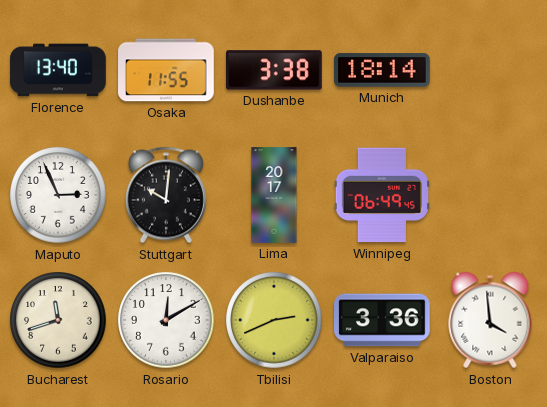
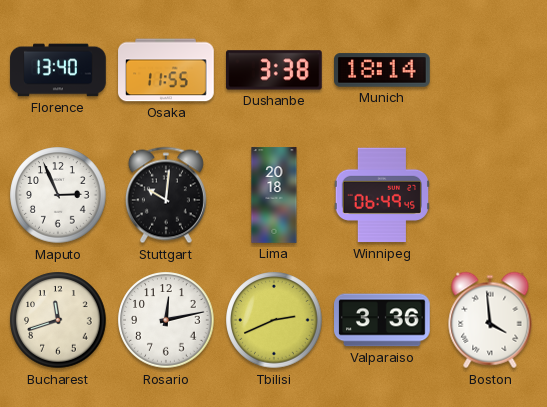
Lima: 20:17 -> 20:18
Rosario: 12:10 -> 12:13
